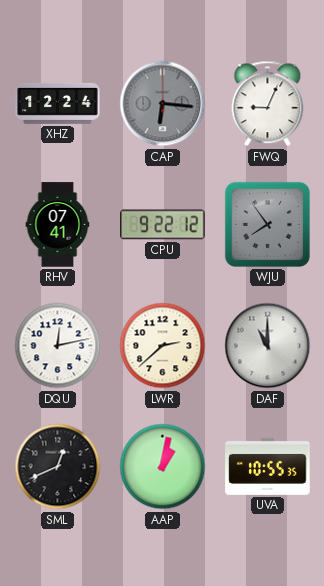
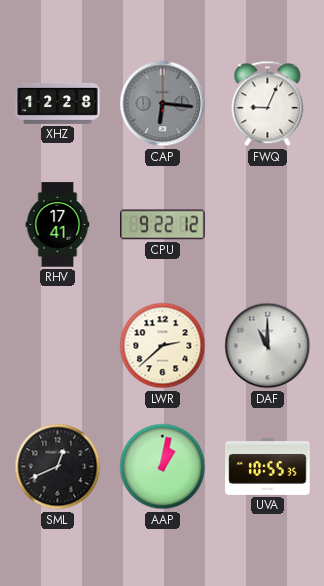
XHZ: 12:24 -> 12:28
RHV: 07:41 -> 17:41
WJU: 7:54 -> none
DQU: 12:13 -> none
